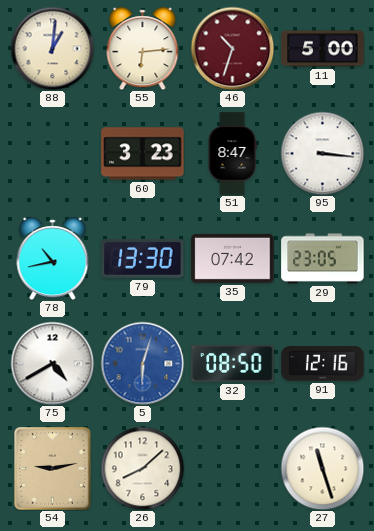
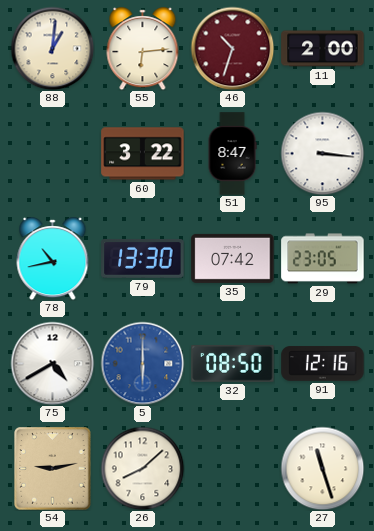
11: 5:00 -> 2:00
60: 3:23 -> 3:22
5: 6:03 -> 6:00
